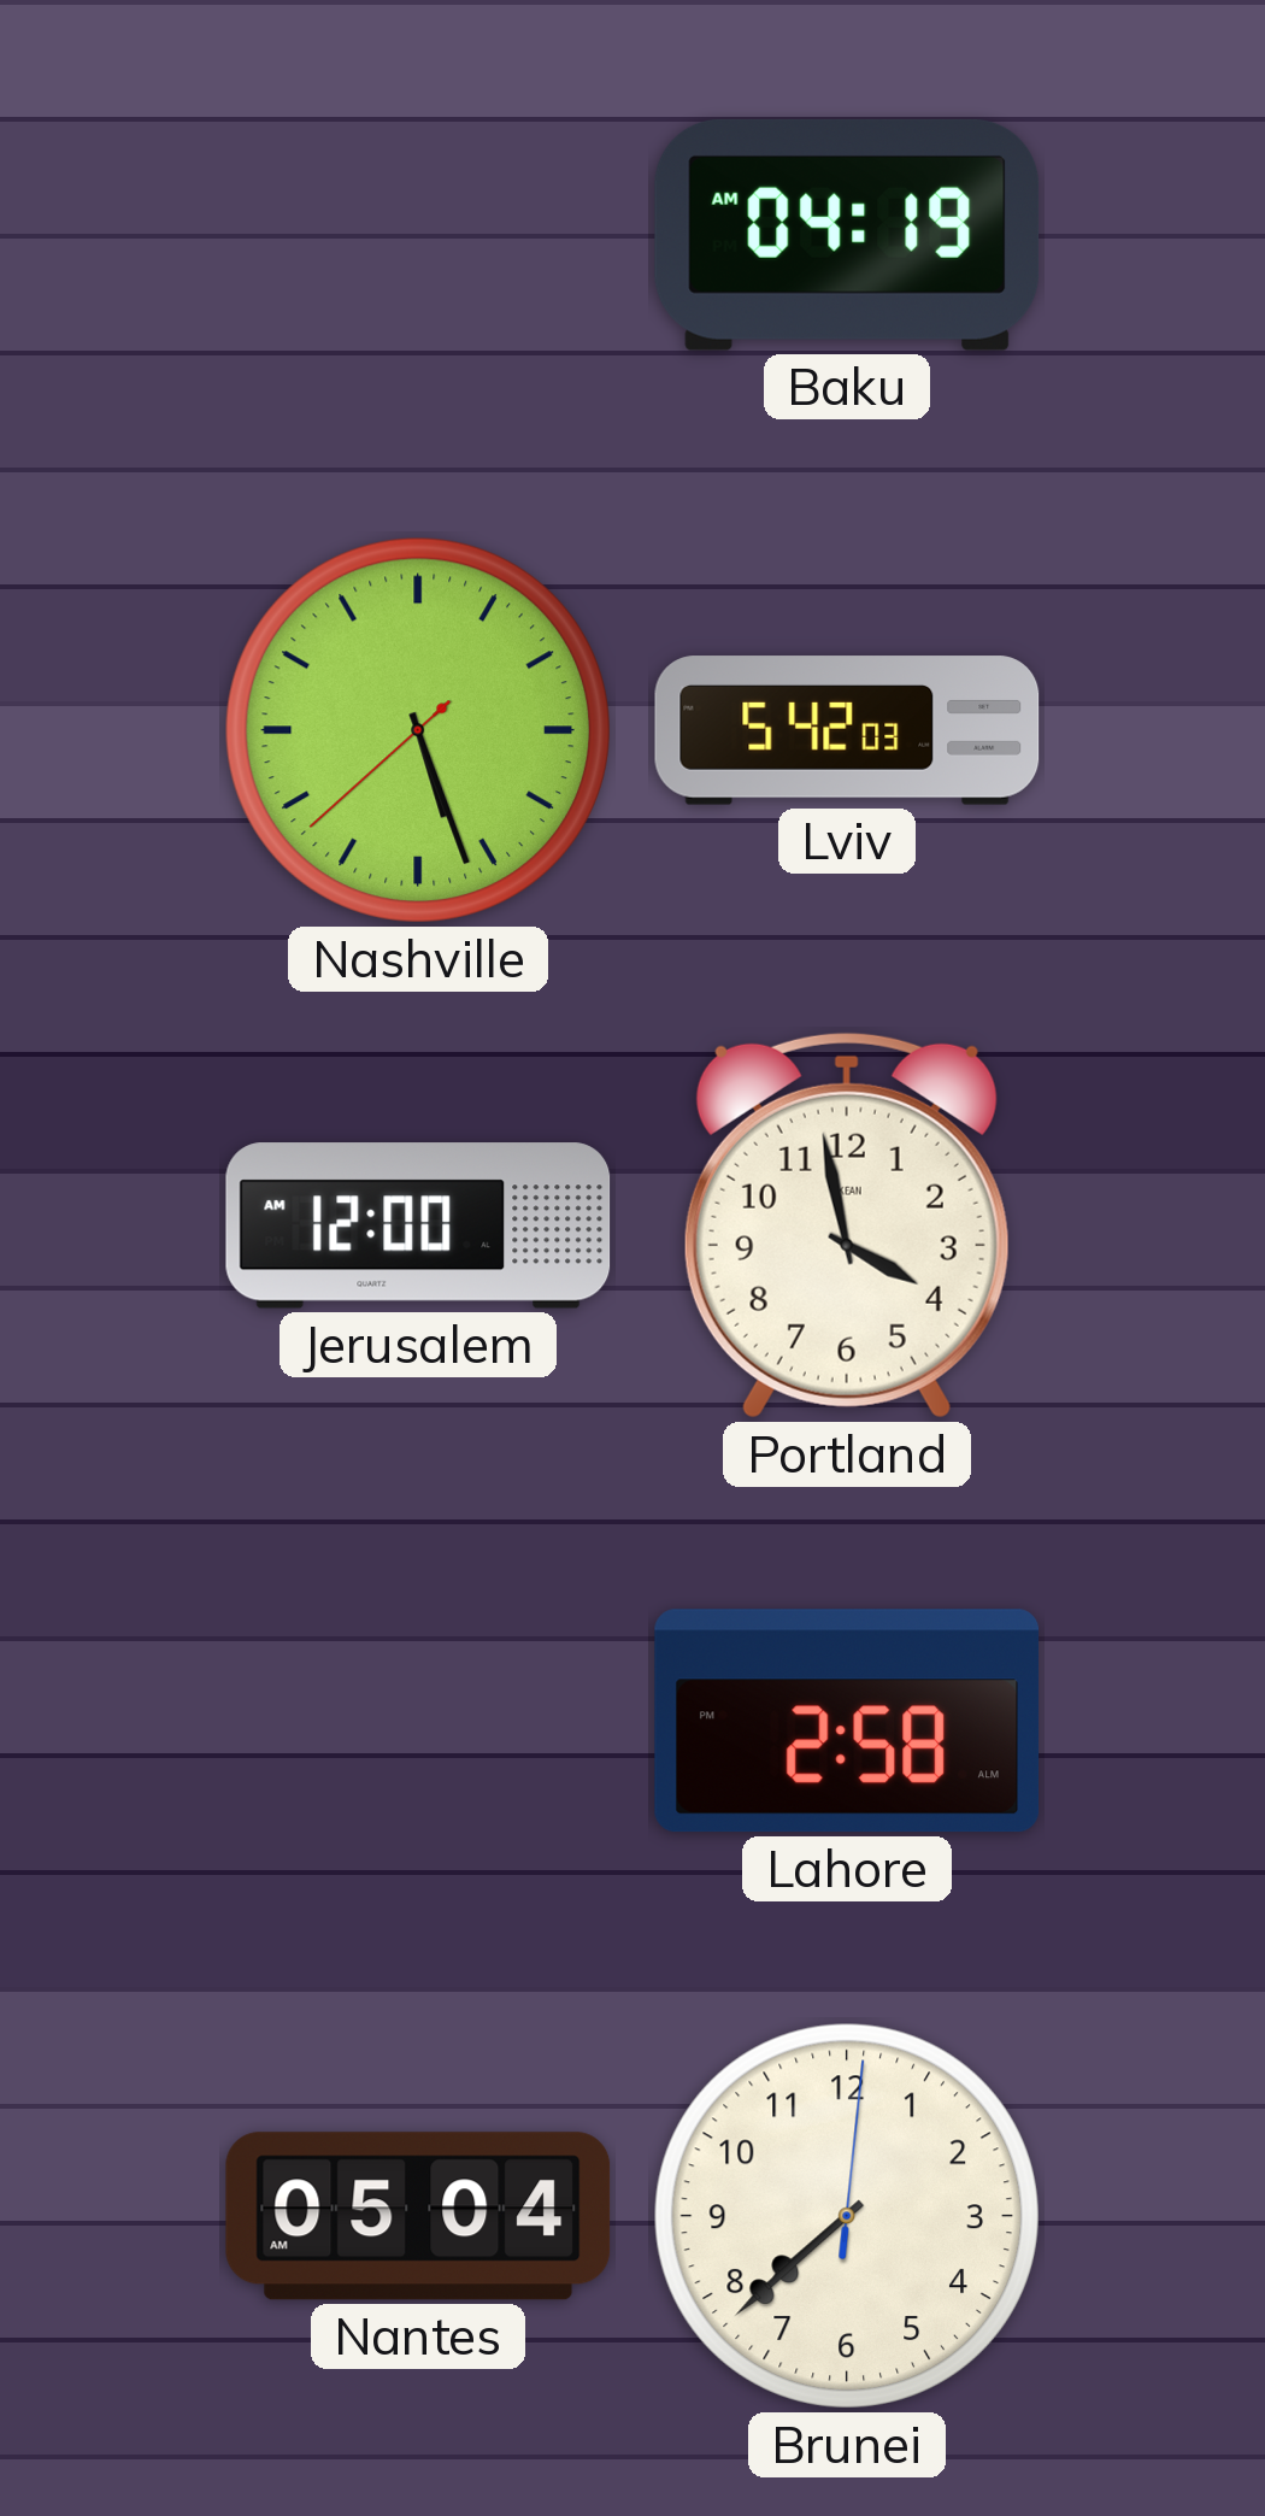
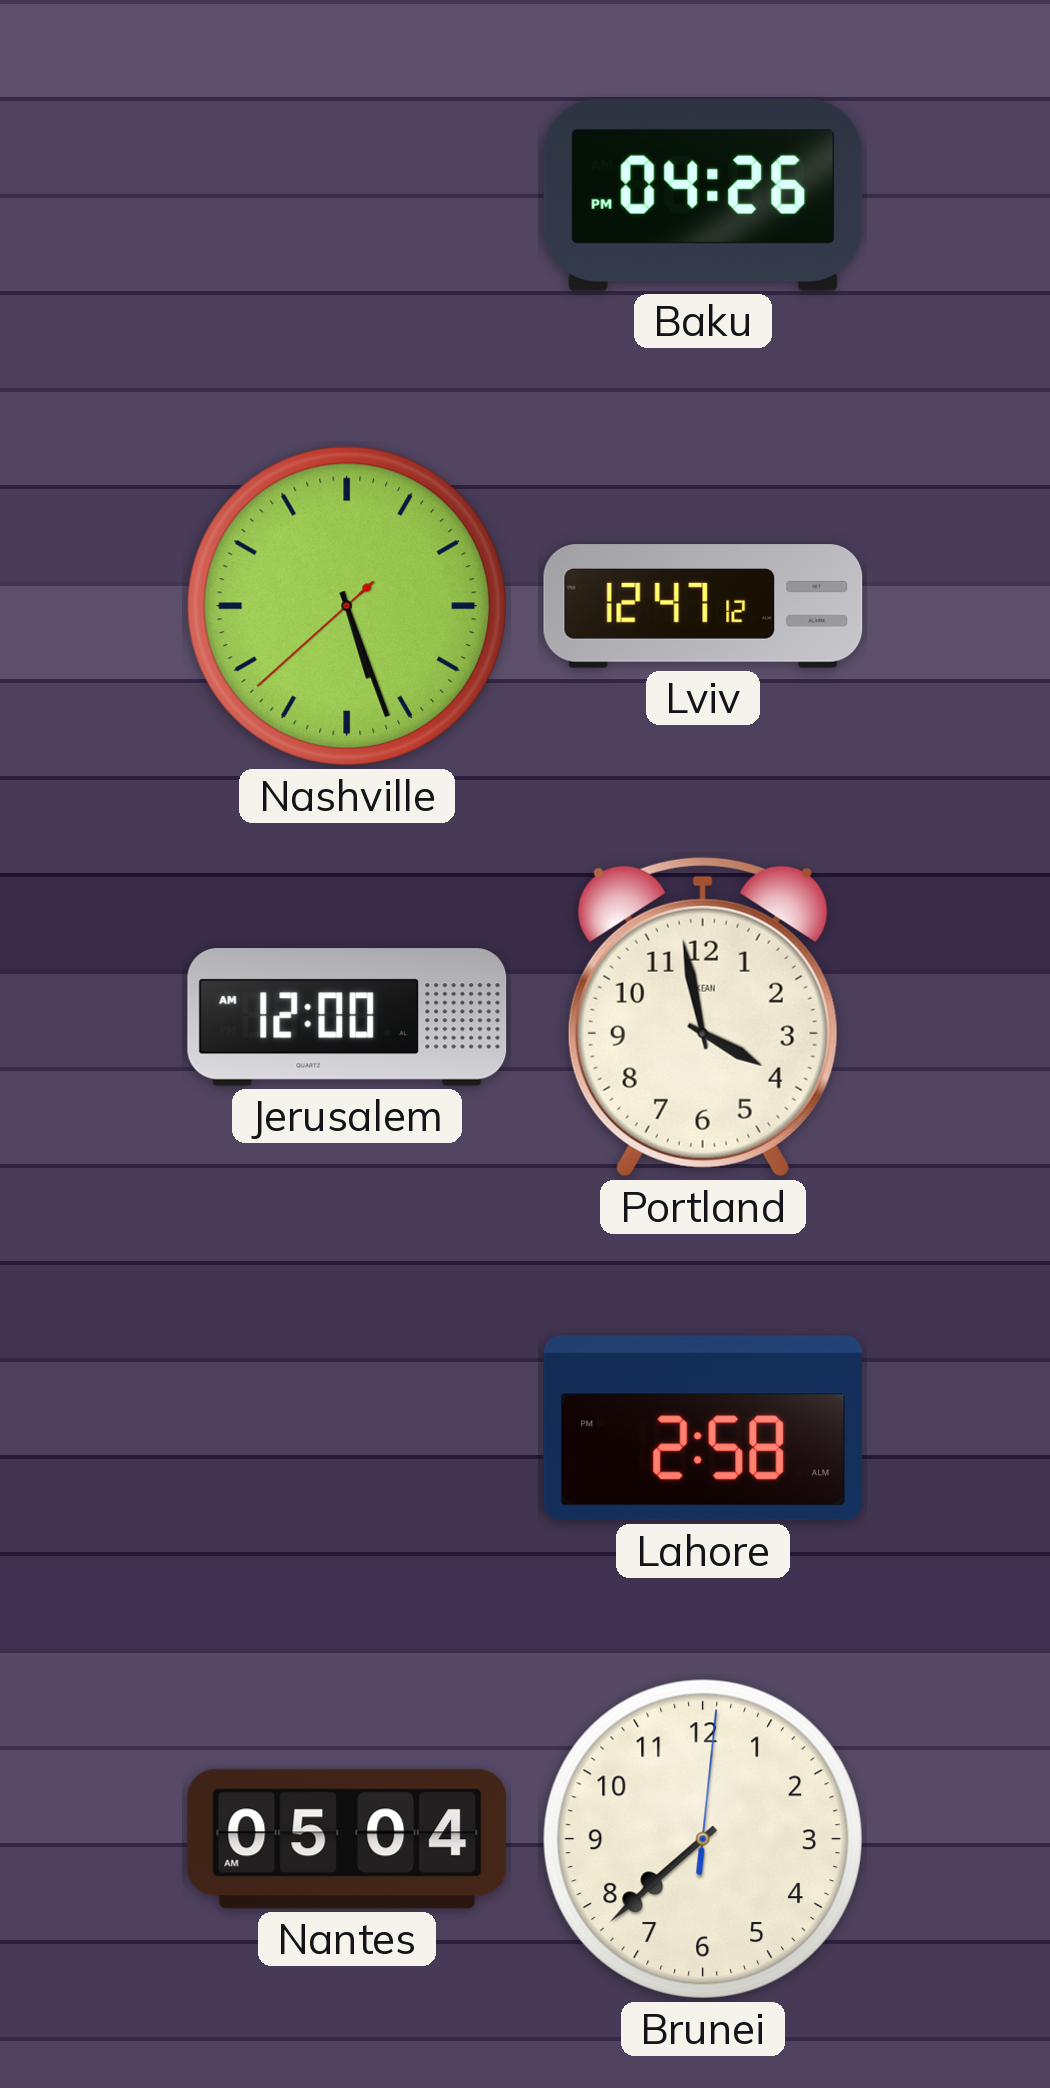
Baku: 04:19 -> 04:26
Lviv: 5:42 -> 12:47
